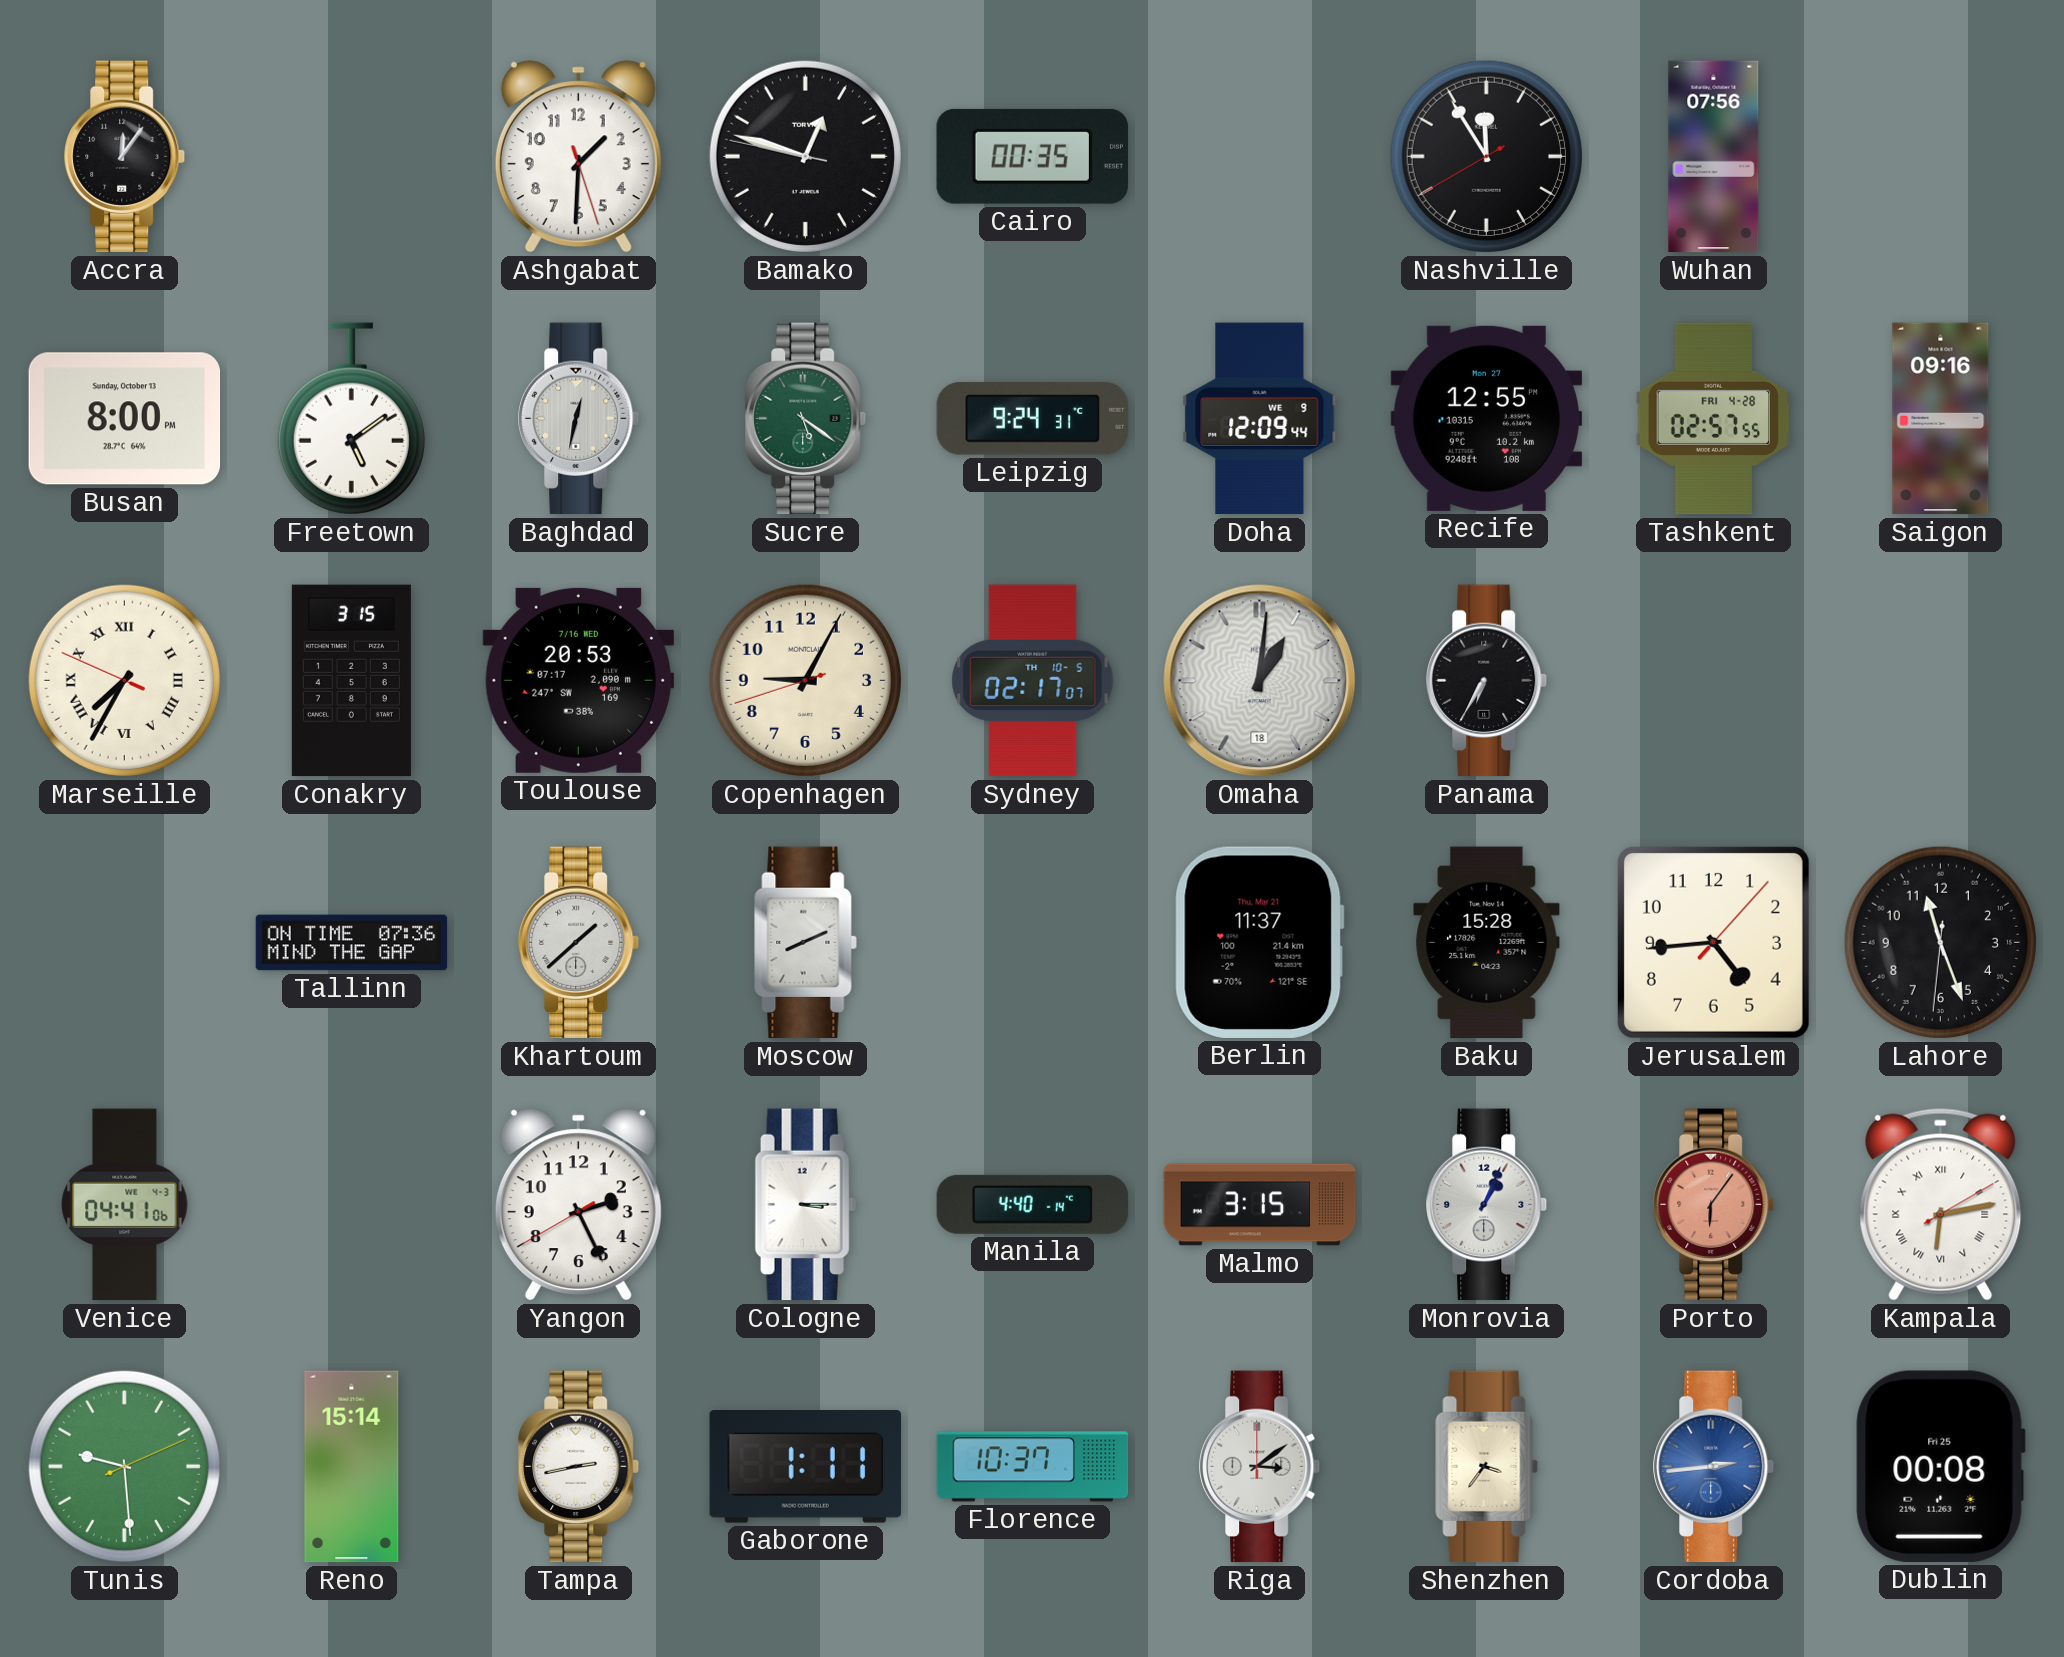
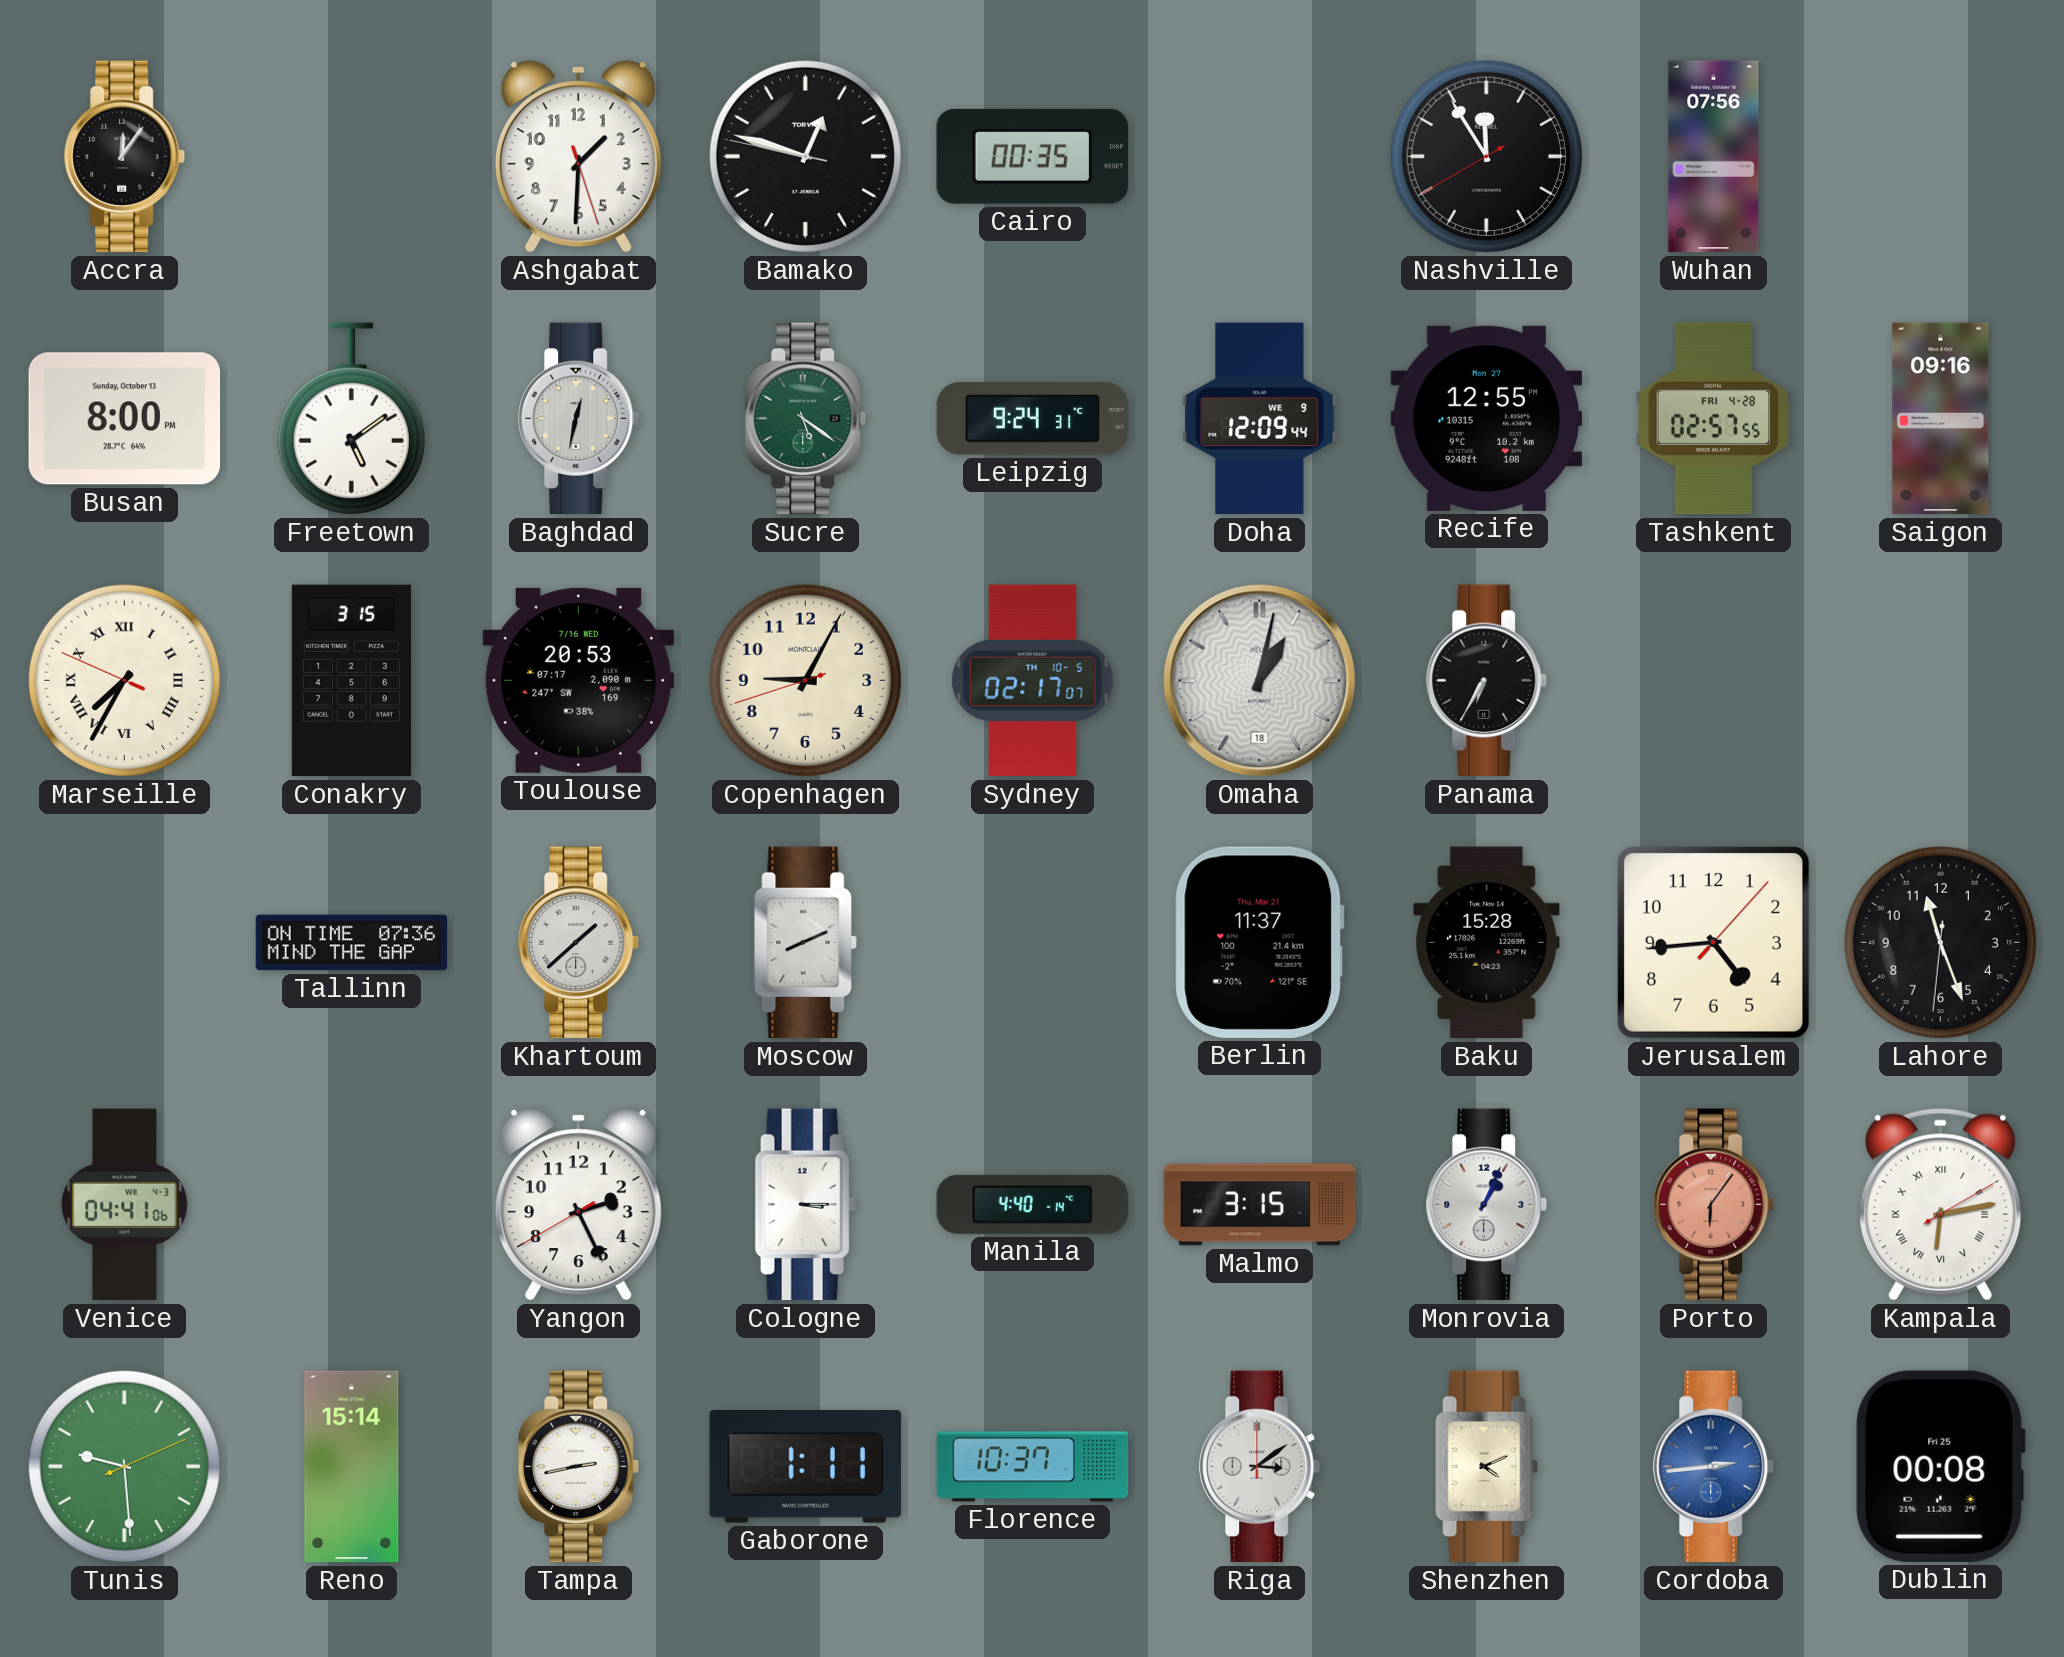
Omaha: 1:01 -> 1:02
Shenzhen: 3:36 -> 4:11
